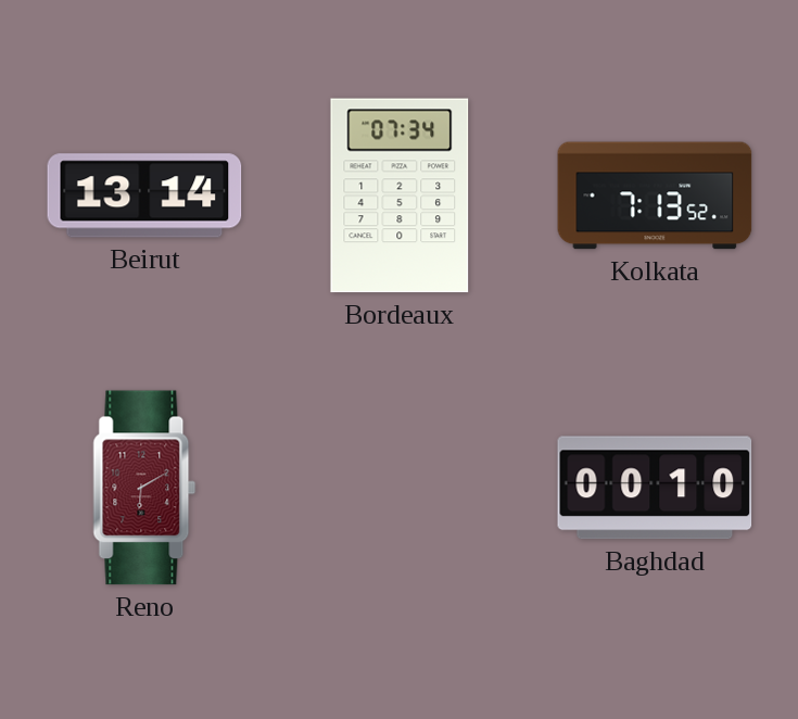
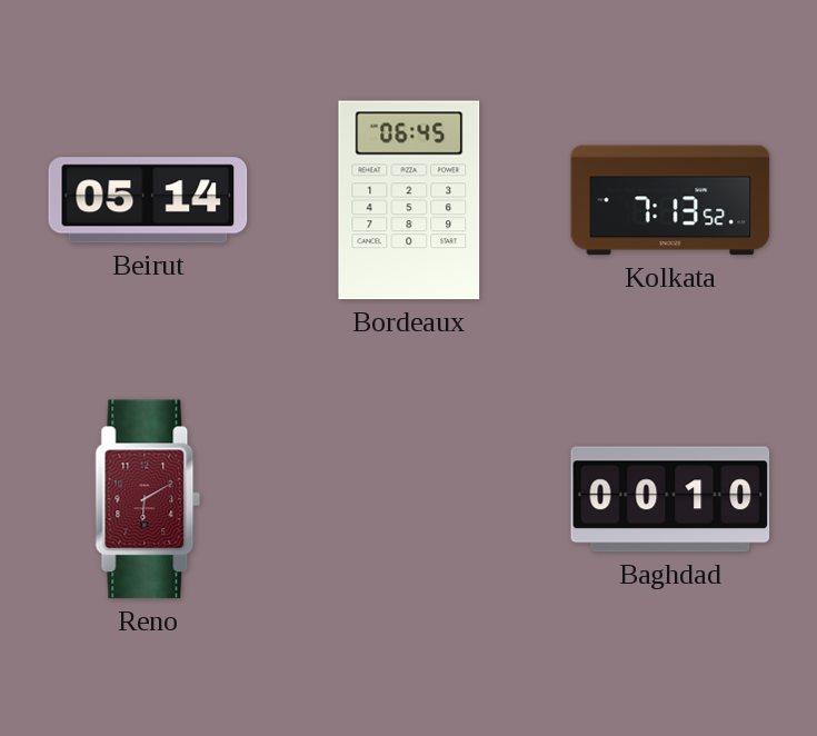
Beirut: 13:14 -> 05:14
Bordeaux: 07:34 -> 06:45
